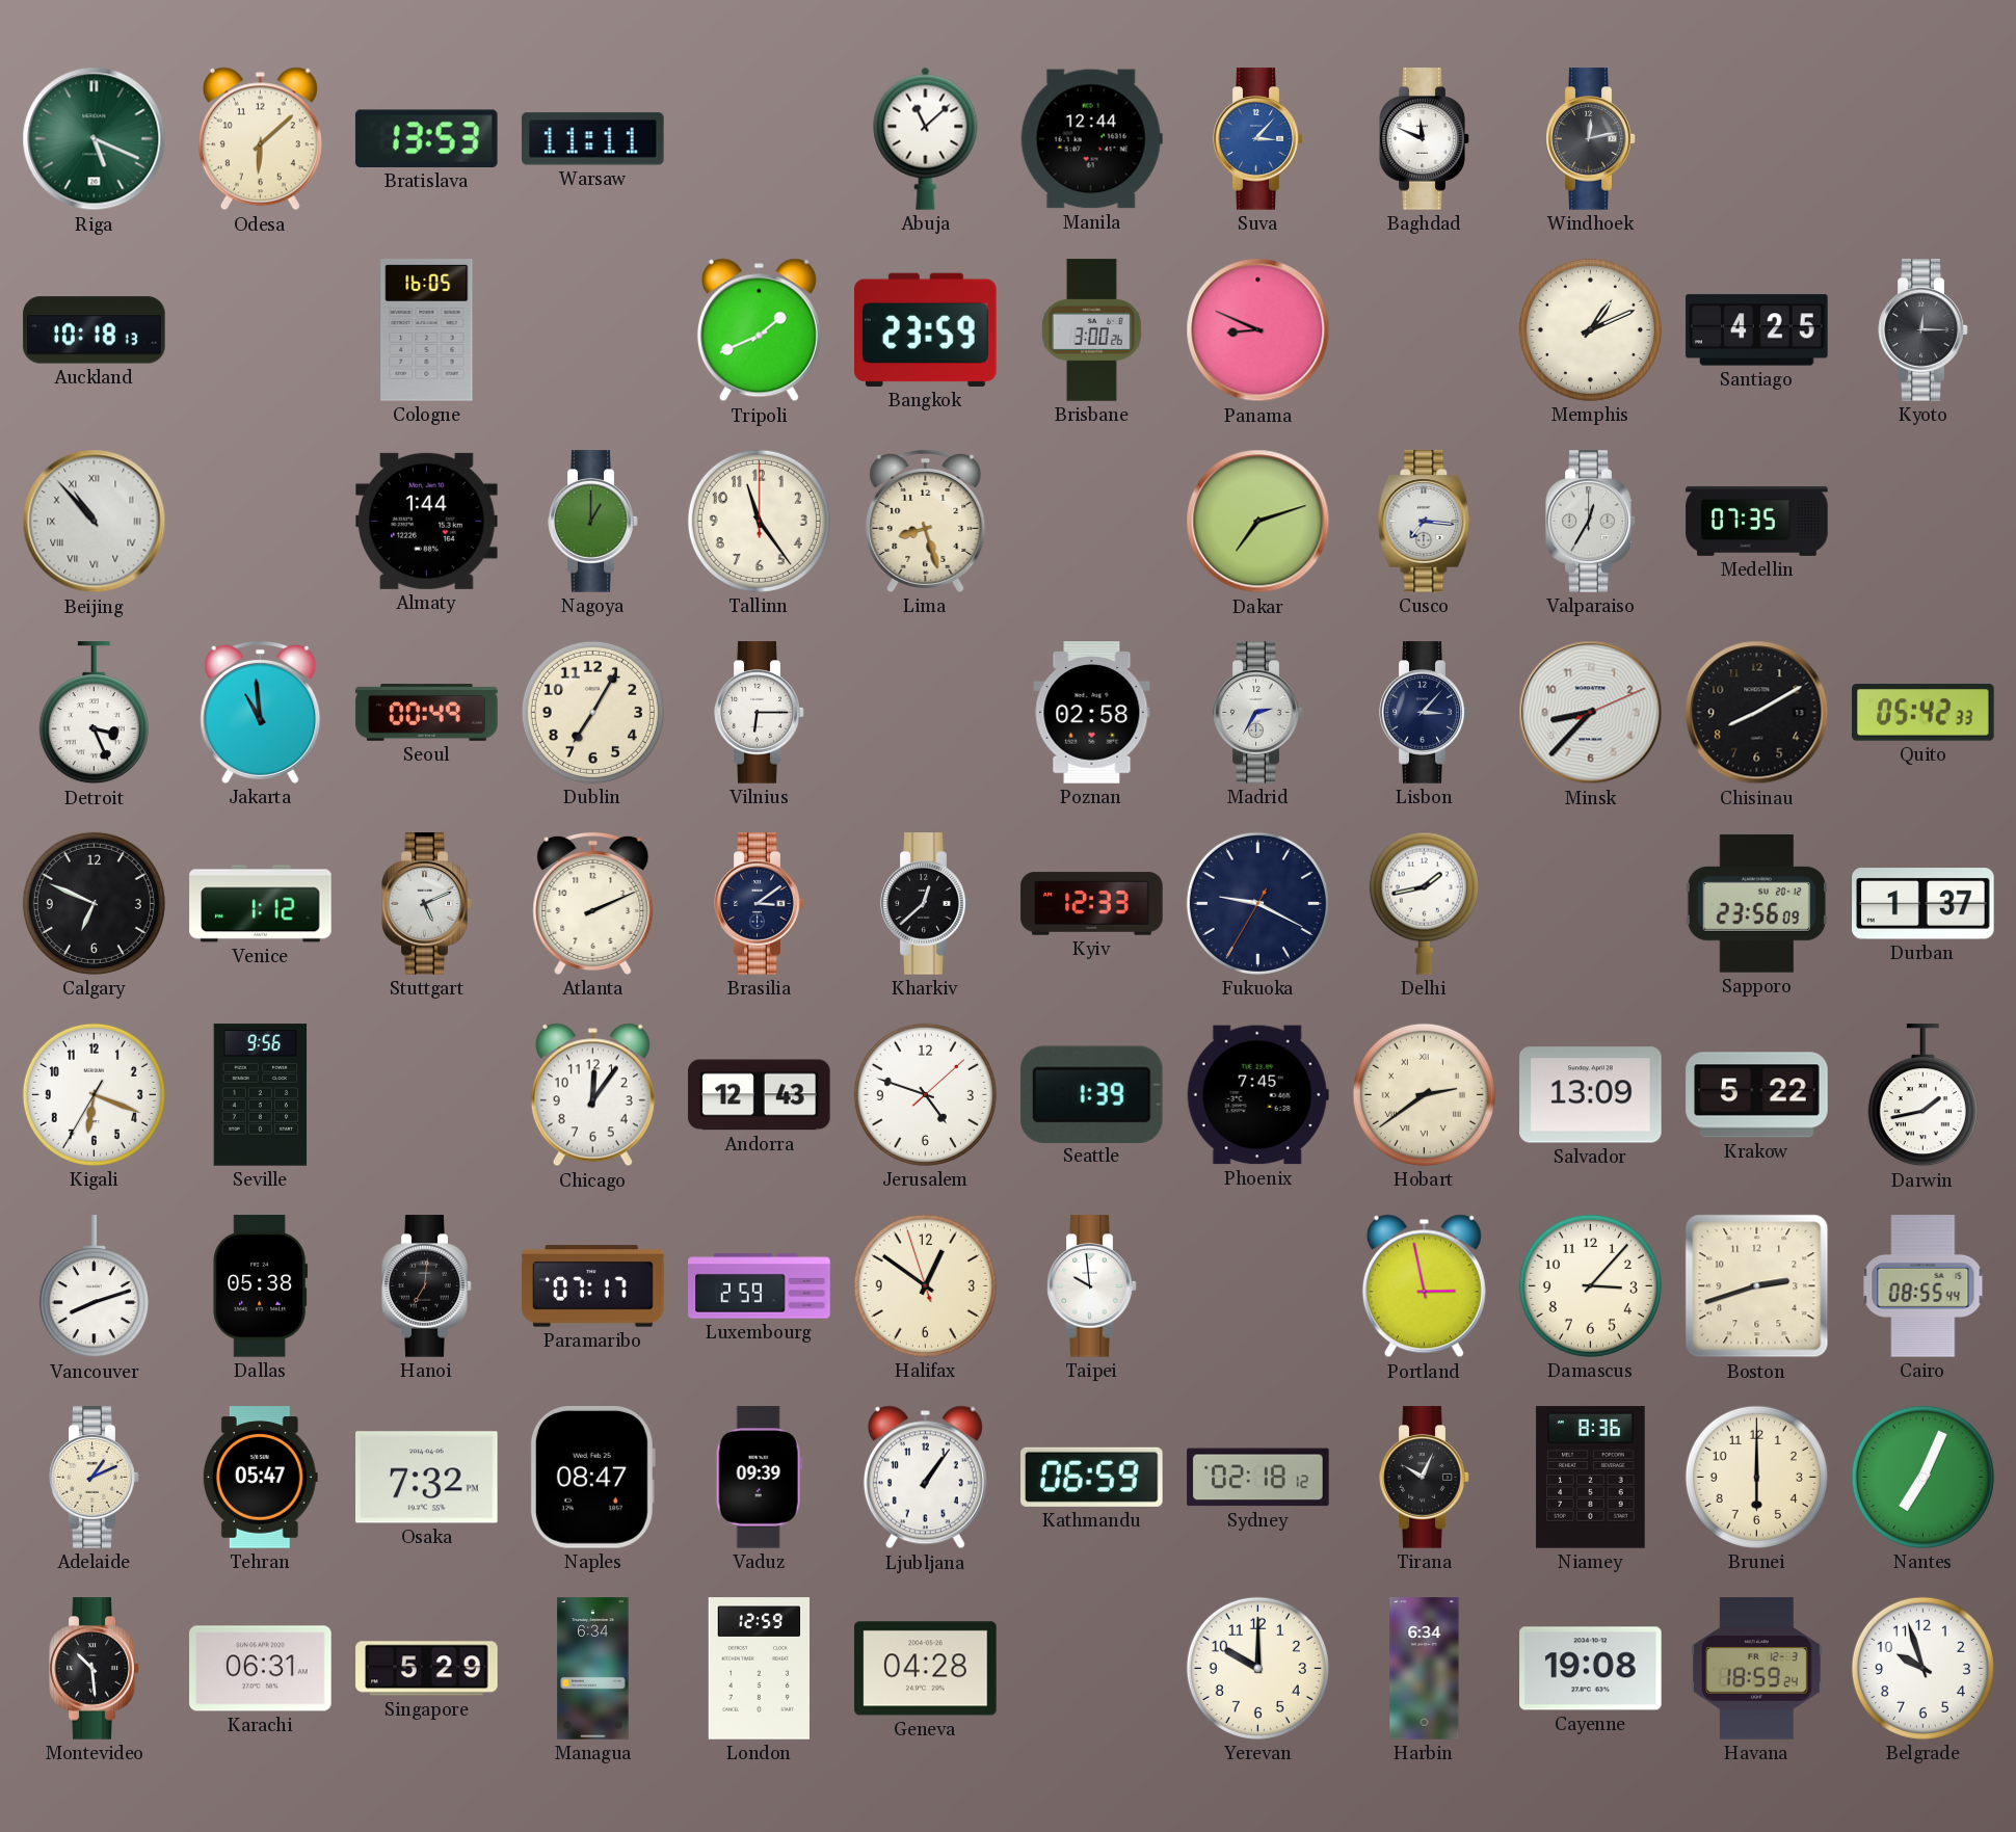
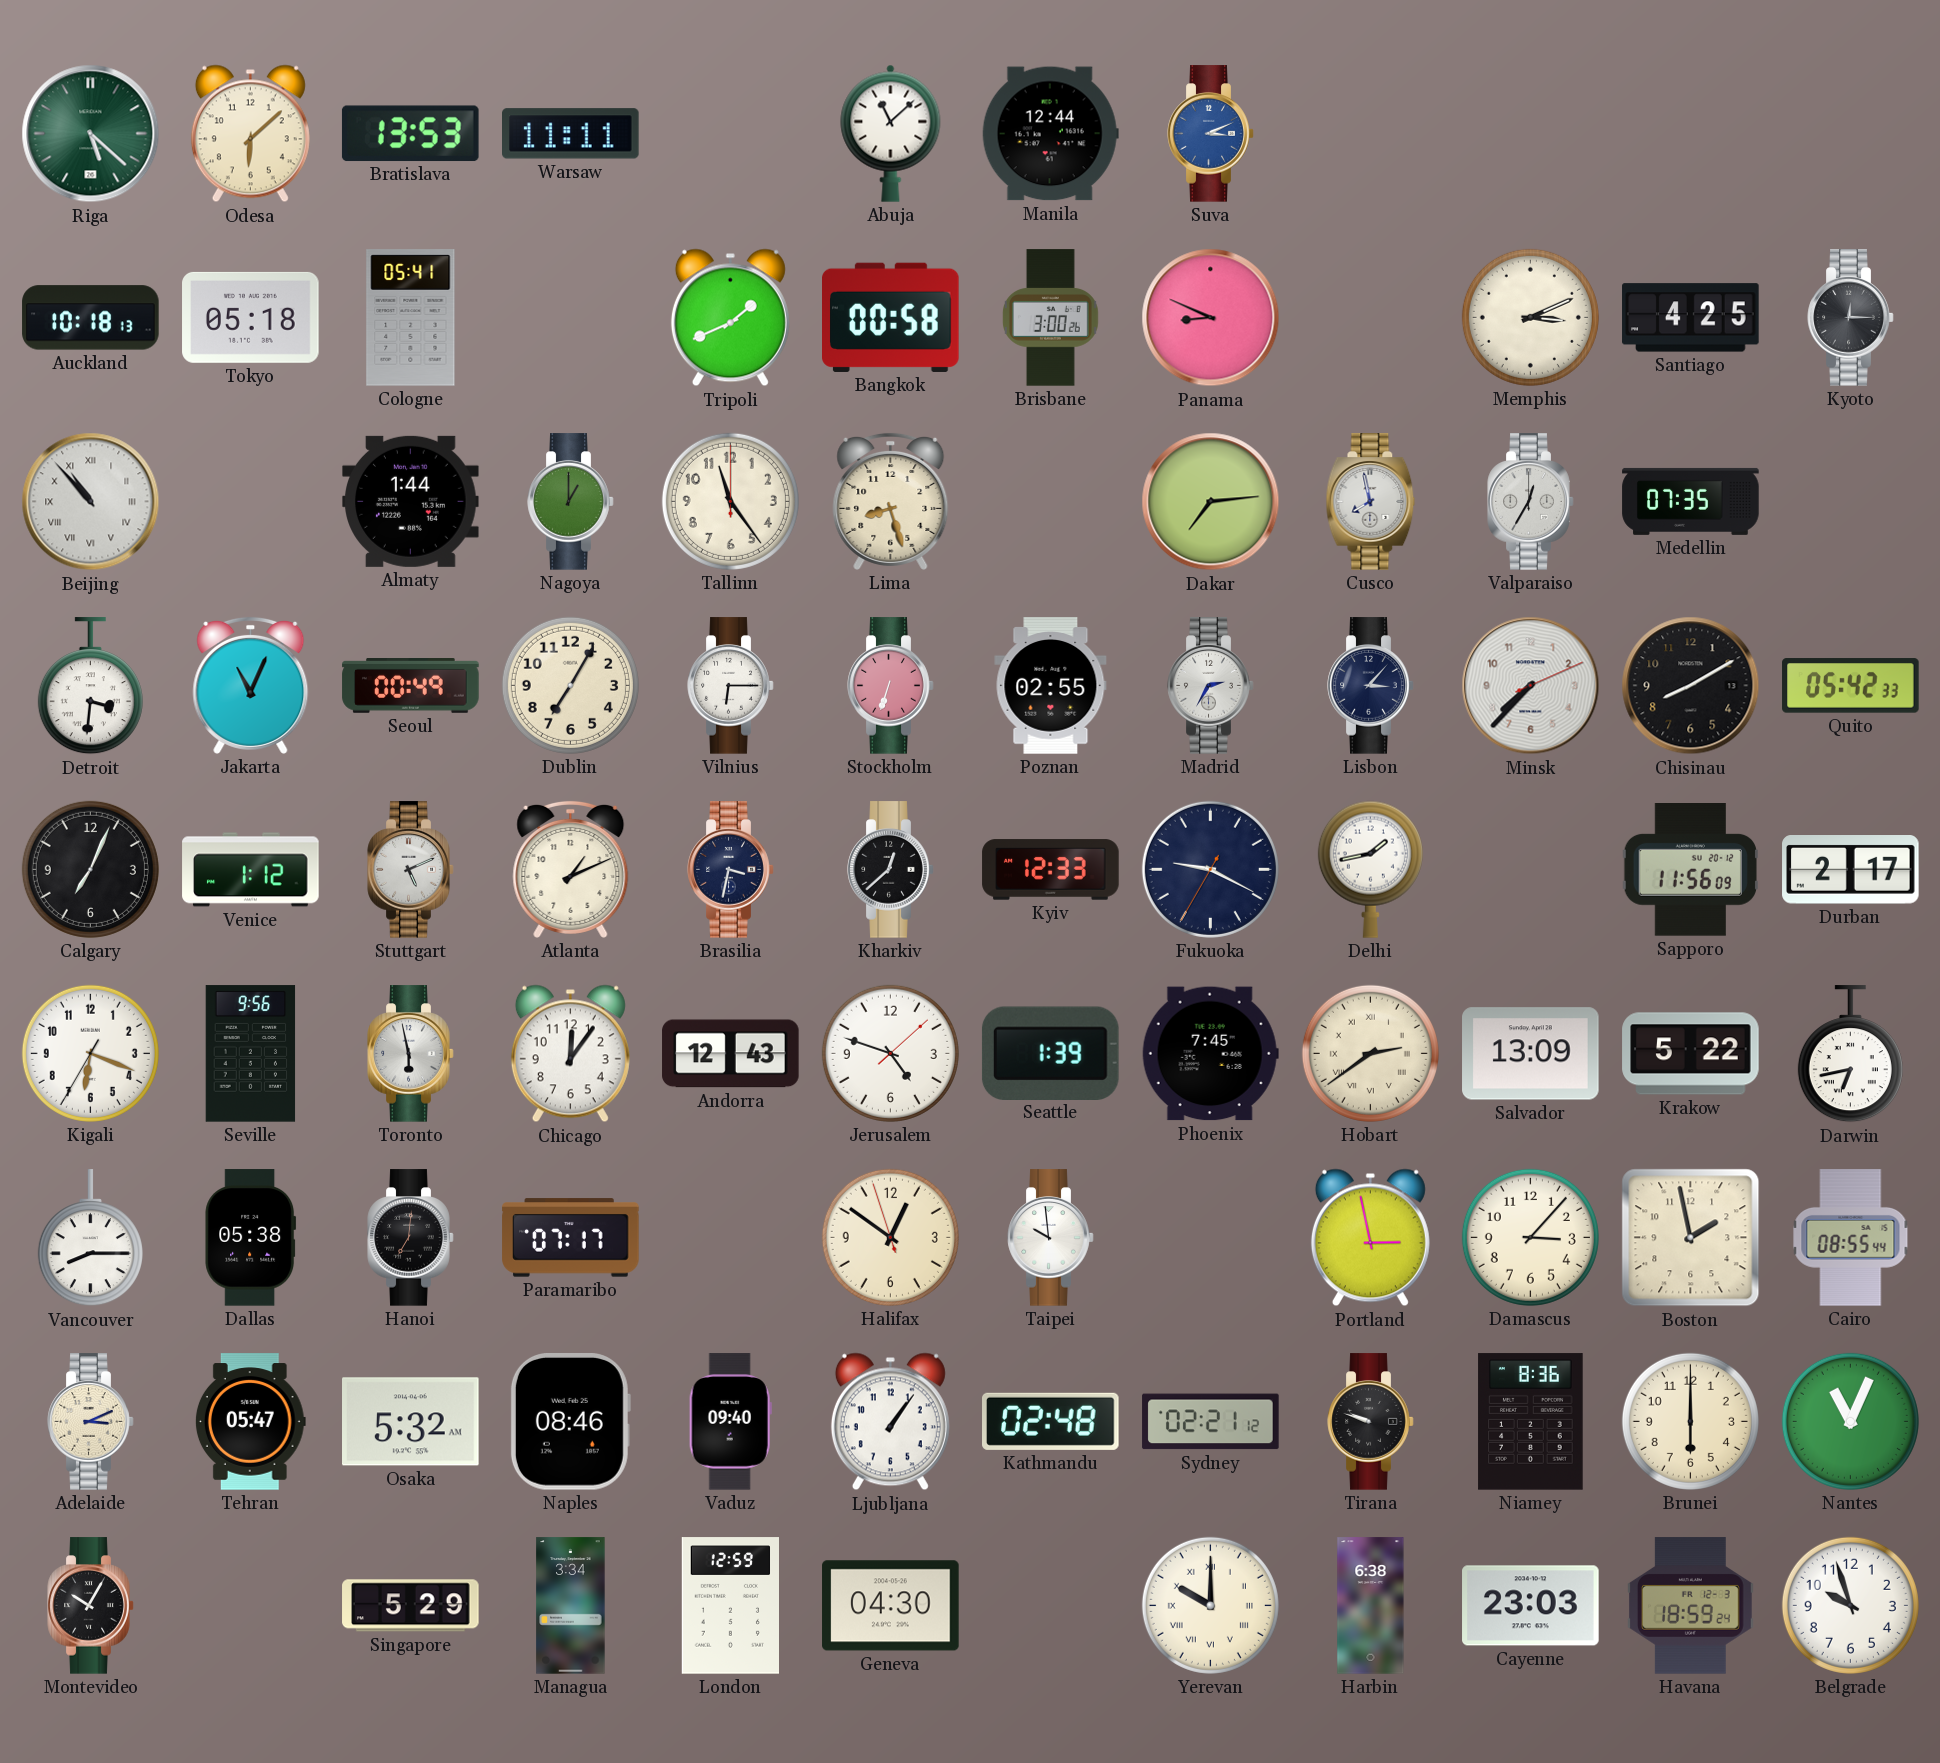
Riga: 5:19 -> 5:22
Suva: 3:07 -> 3:11
Baghdad: 11:49 -> none
Windhoek: 12:13 -> none
Tokyo: none -> 05:18
Cologne: 16:05 -> 05:41
Bangkok: 23:59 -> 00:58
Memphis: 1:11 -> 3:11
Dakar: 7:12 -> 7:14
Cusco: 7:16 -> 7:58
Detroit: 3:26 -> 3:31
Jakarta: 10:59 -> 11:04
Stockholm: none -> 6:33
Poznan: 02:58 -> 02:55
Minsk: 8:37 -> 7:37
Calgary: 6:49 -> 7:04
Atlanta: 2:11 -> 1:11
Brasilia: 3:09 -> 3:32
Sapporo: 23:56 -> 11:56
Durban: 1:37 -> 2:17
Toronto: none -> 5:58
Darwin: 1:43 -> 6:43
Vancouver: 8:12 -> 8:15
Luxembourg: 2:59 -> none
Boston: 2:42 -> 1:58
Adelaide: 1:11 -> 3:11
Osaka: 7:32 -> 5:32
Naples: 08:47 -> 08:46
Vaduz: 09:39 -> 09:40
Kathmandu: 06:59 -> 02:48
Sydney: 02:18 -> 02:21
Tirana: 10:04 -> 9:48
Nantes: 7:04 -> 11:04
Montevideo: 10:29 -> 10:05
Karachi: 06:31 -> none
Managua: 6:34 -> 3:34
Geneva: 04:28 -> 04:30
Yerevan numerals: Arabic -> Roman
Harbin: 6:34 -> 6:38
Cayenne: 19:08 -> 23:03
